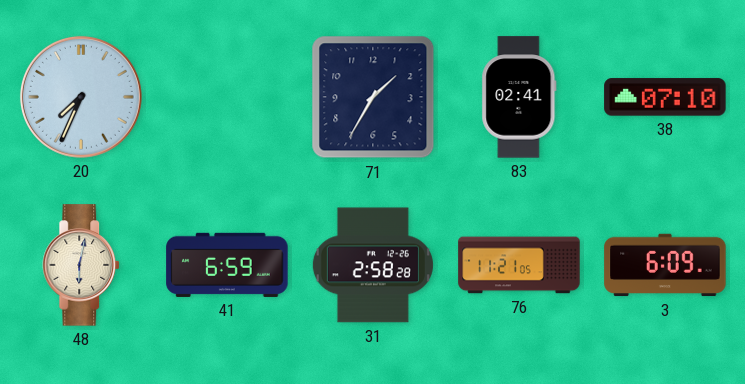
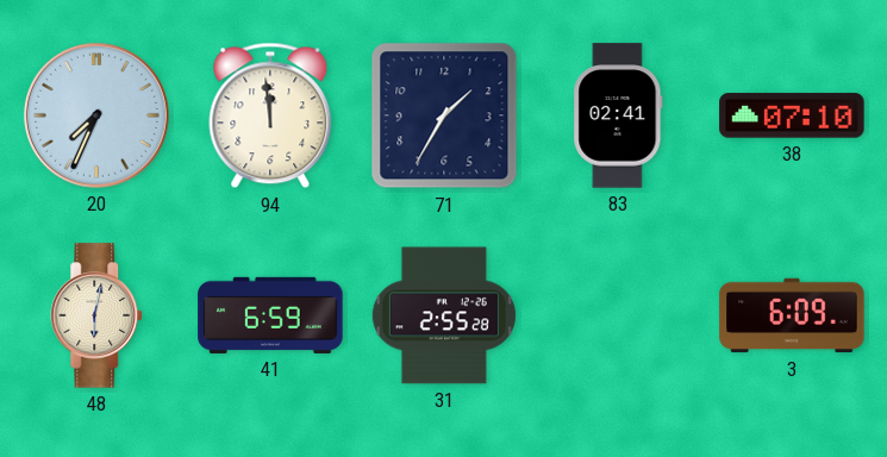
94: none -> 11:59
31: 2:58 -> 2:55
76: 11:21 -> none
